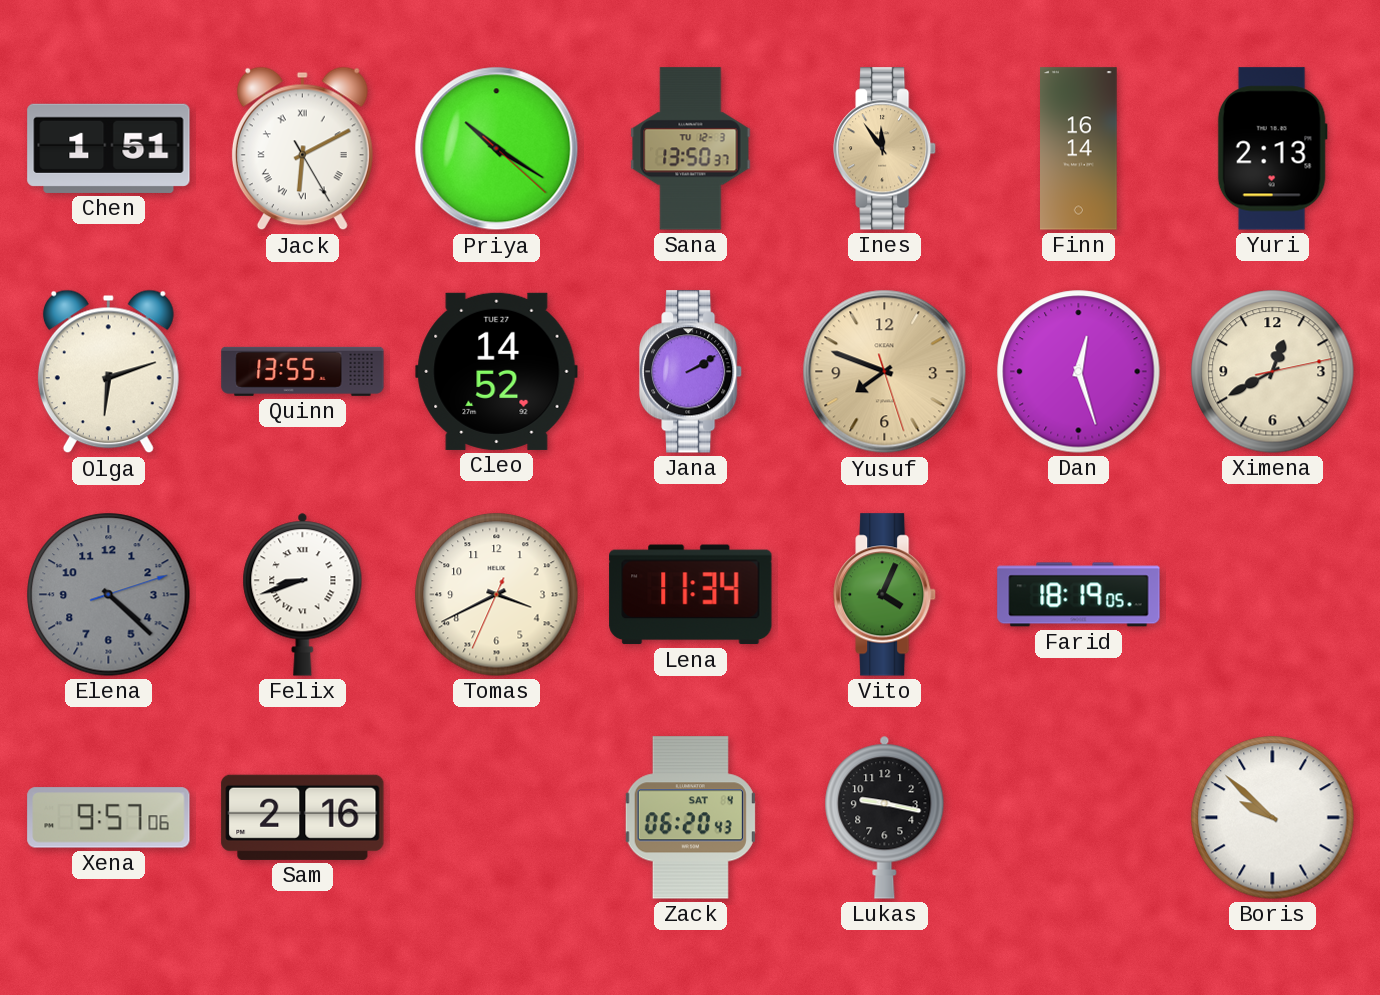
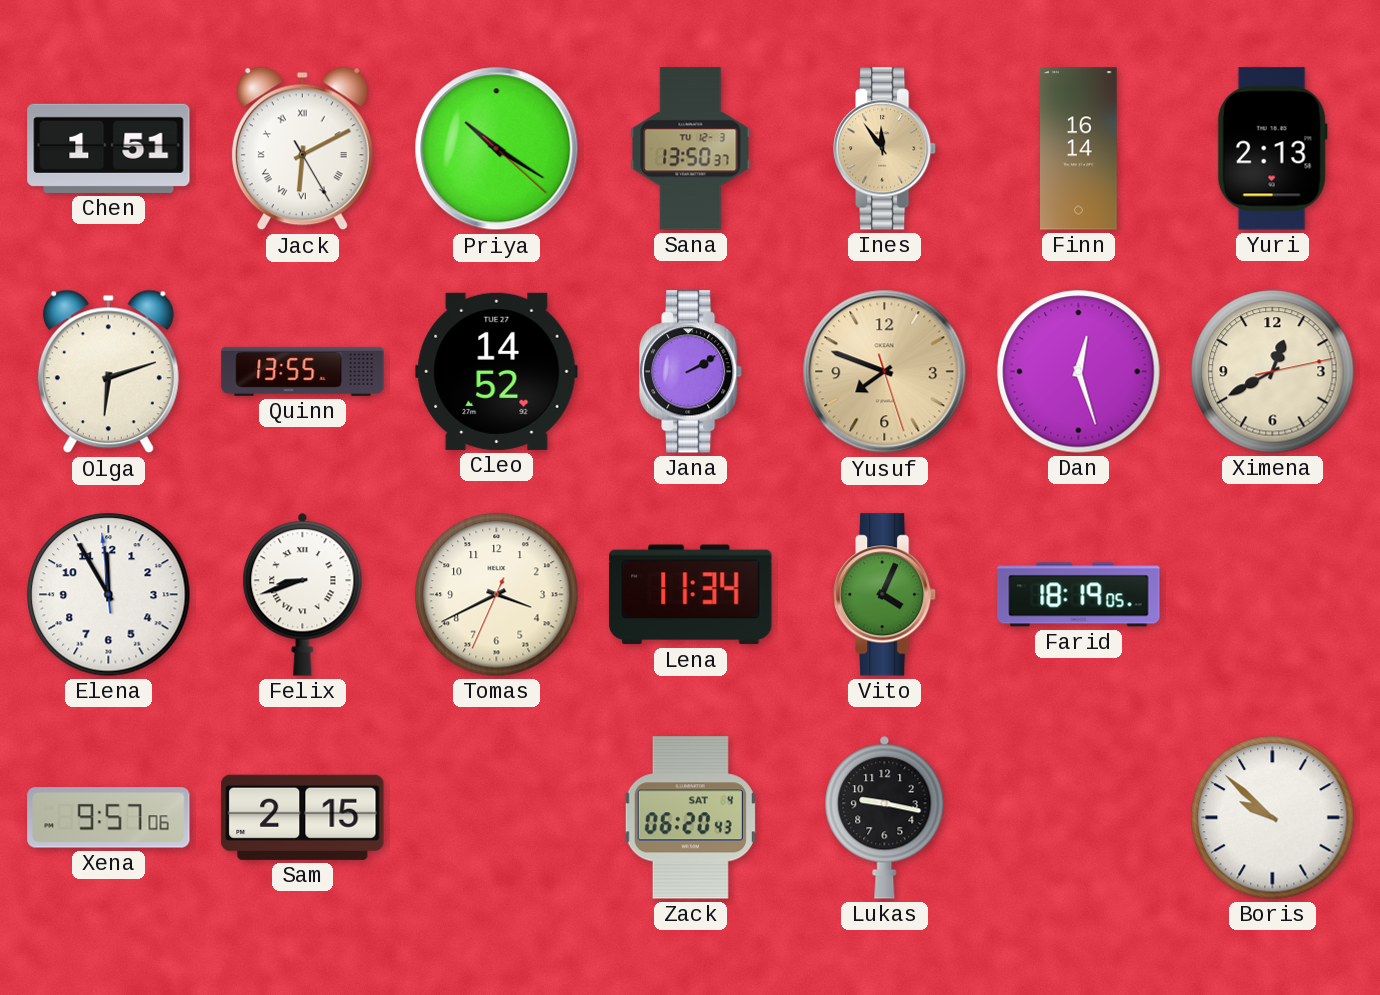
Elena: 4:22 -> 11:54
Elena dial: grey -> white
Sam: 2:16 -> 2:15
